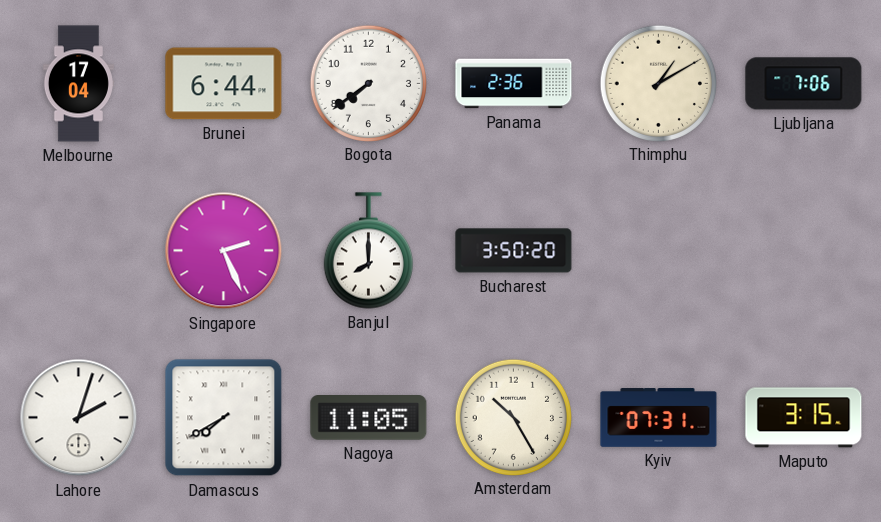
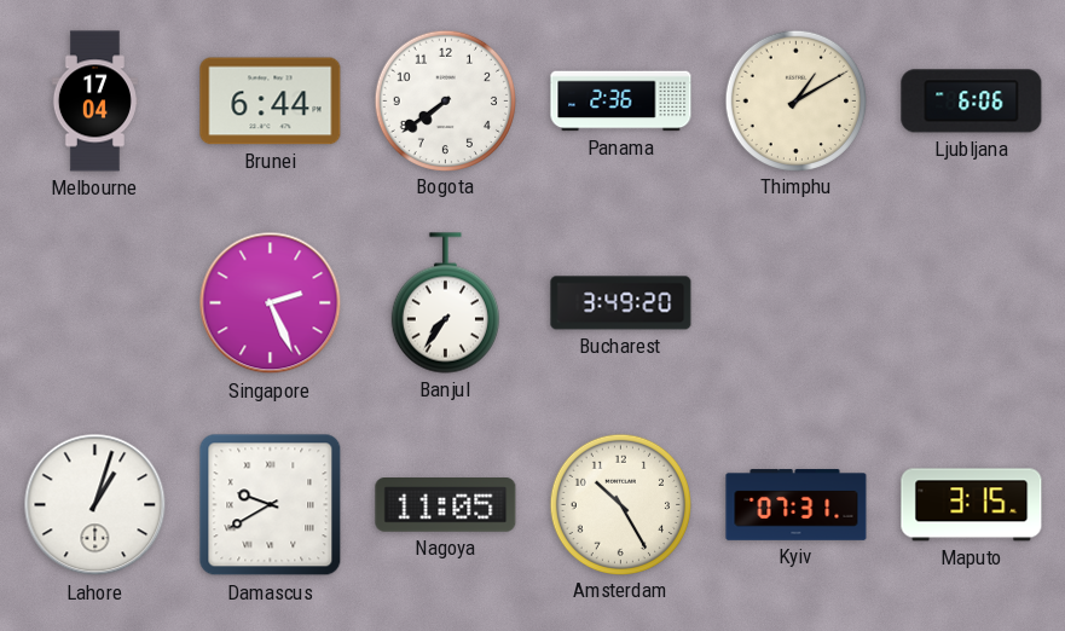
Ljubljana: 7:06 -> 6:06
Banjul: 8:00 -> 7:36
Bucharest: 3:50 -> 3:49
Lahore: 2:03 -> 1:03
Damascus: 7:40 -> 9:40
